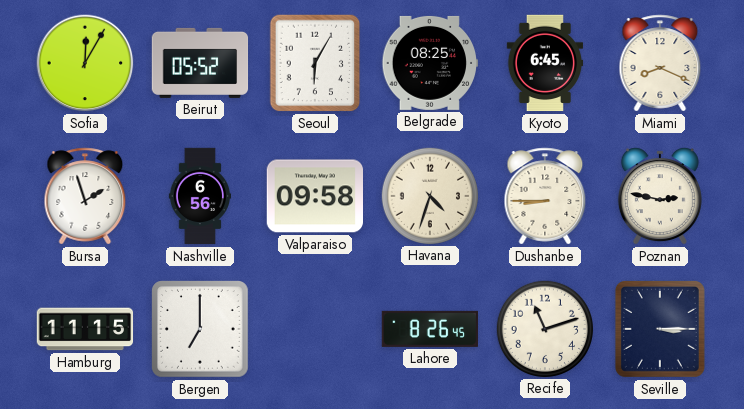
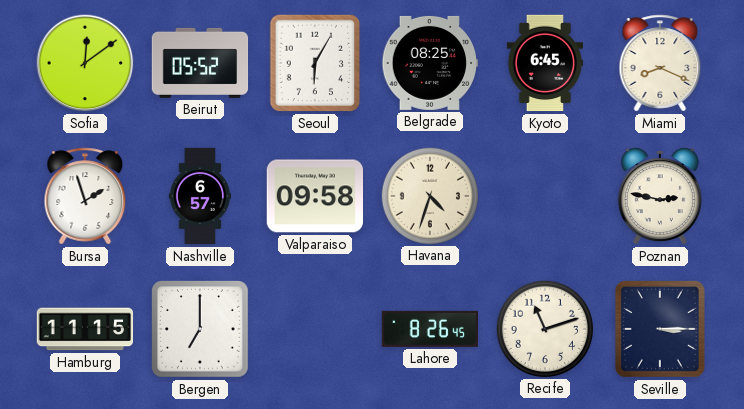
Sofia: 12:05 -> 12:09
Nashville: 6:56 -> 6:57
Dushanbe: 8:45 -> none
